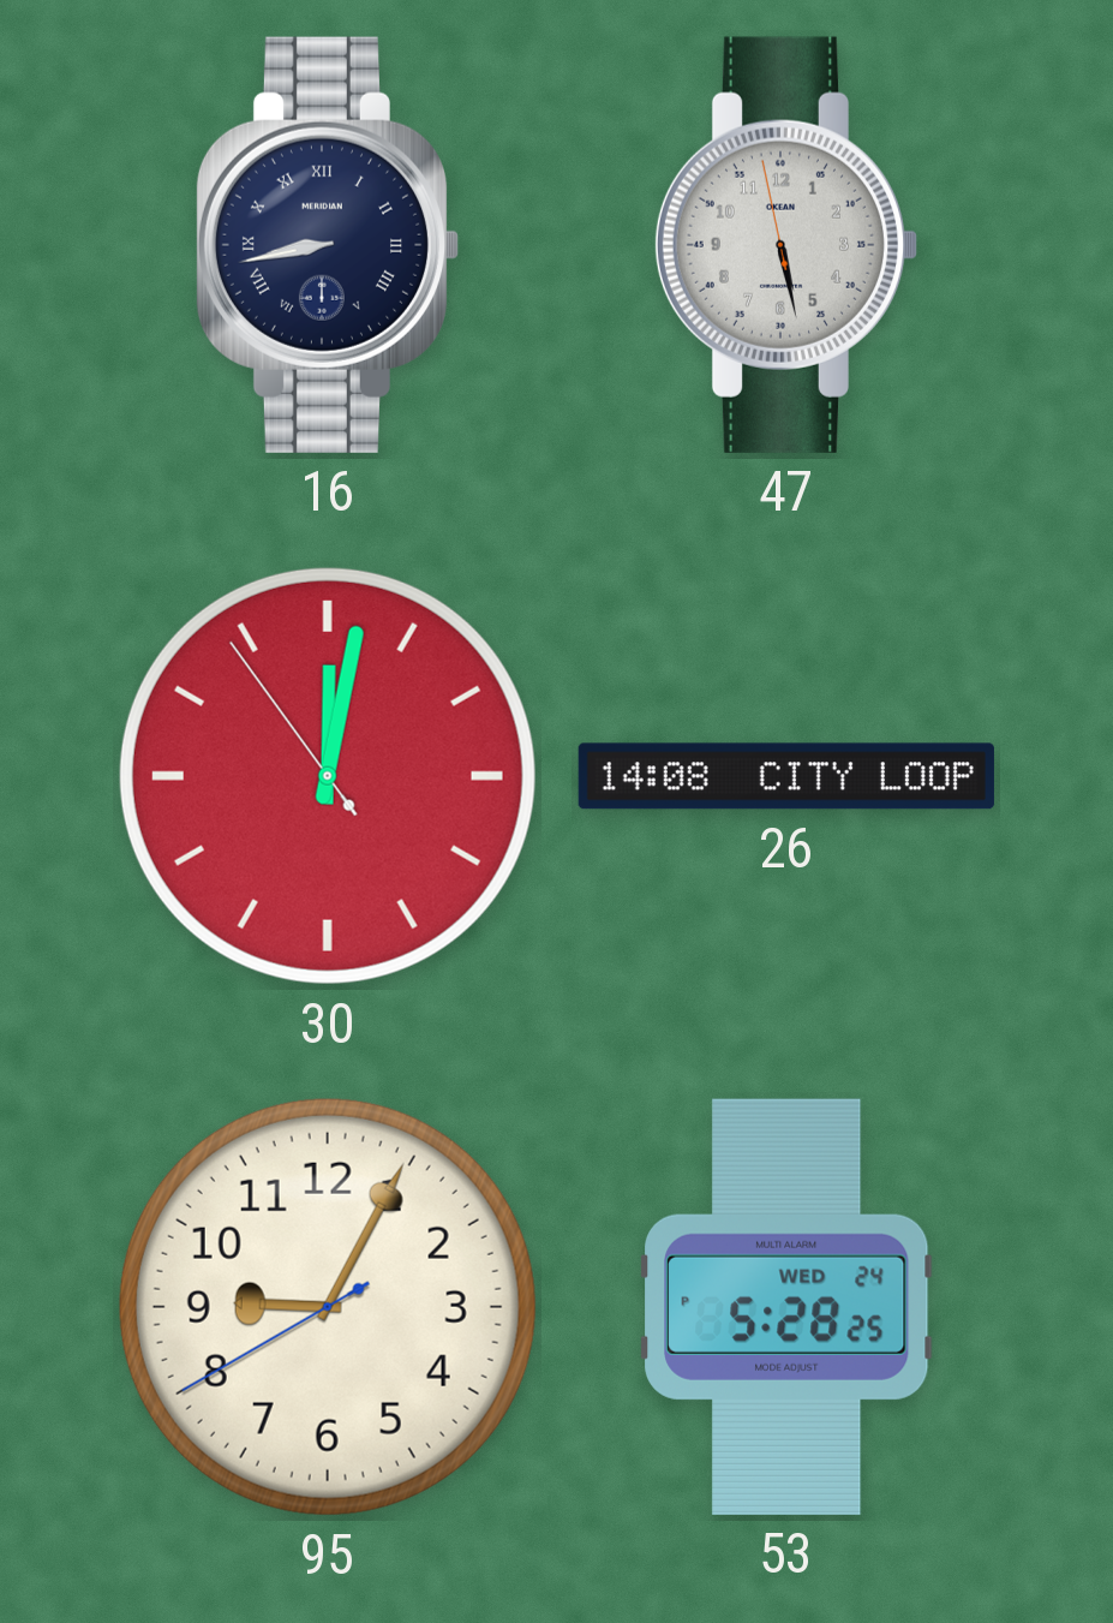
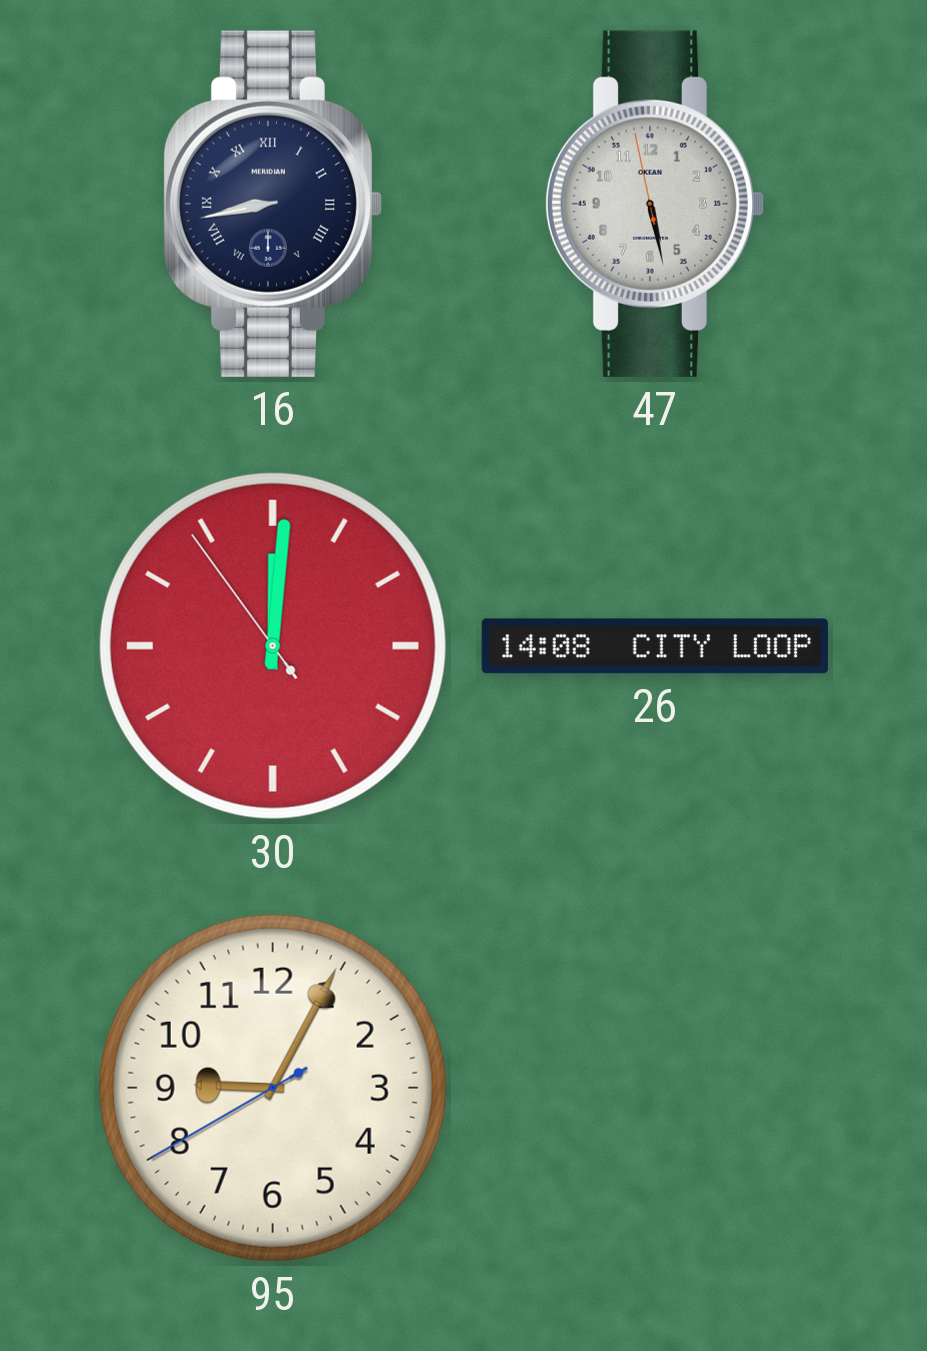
30: 12:01 -> 12:00
53: 5:28 -> none
